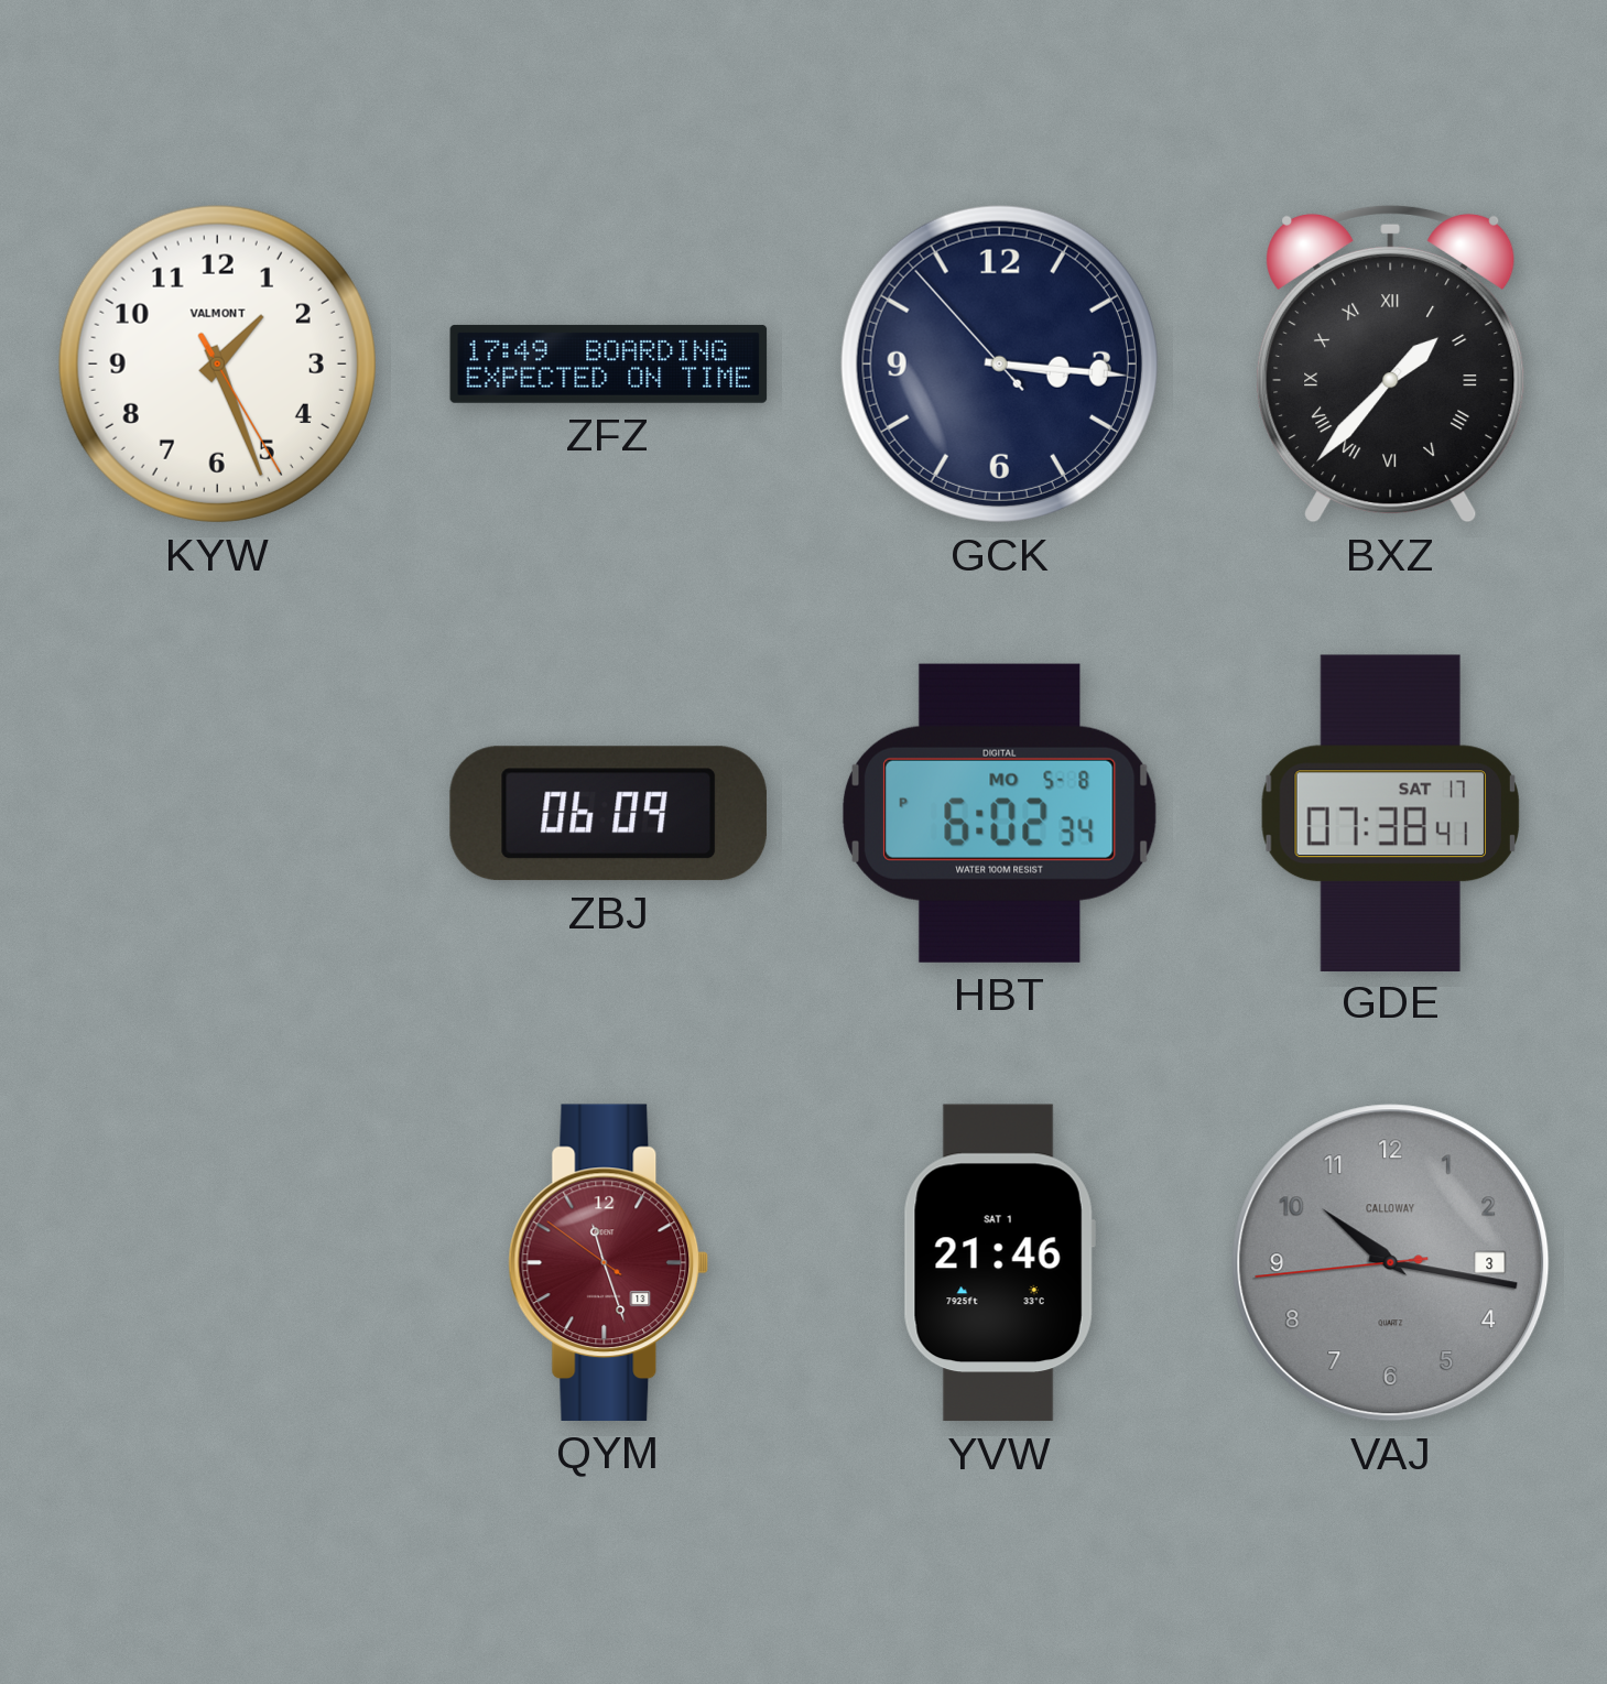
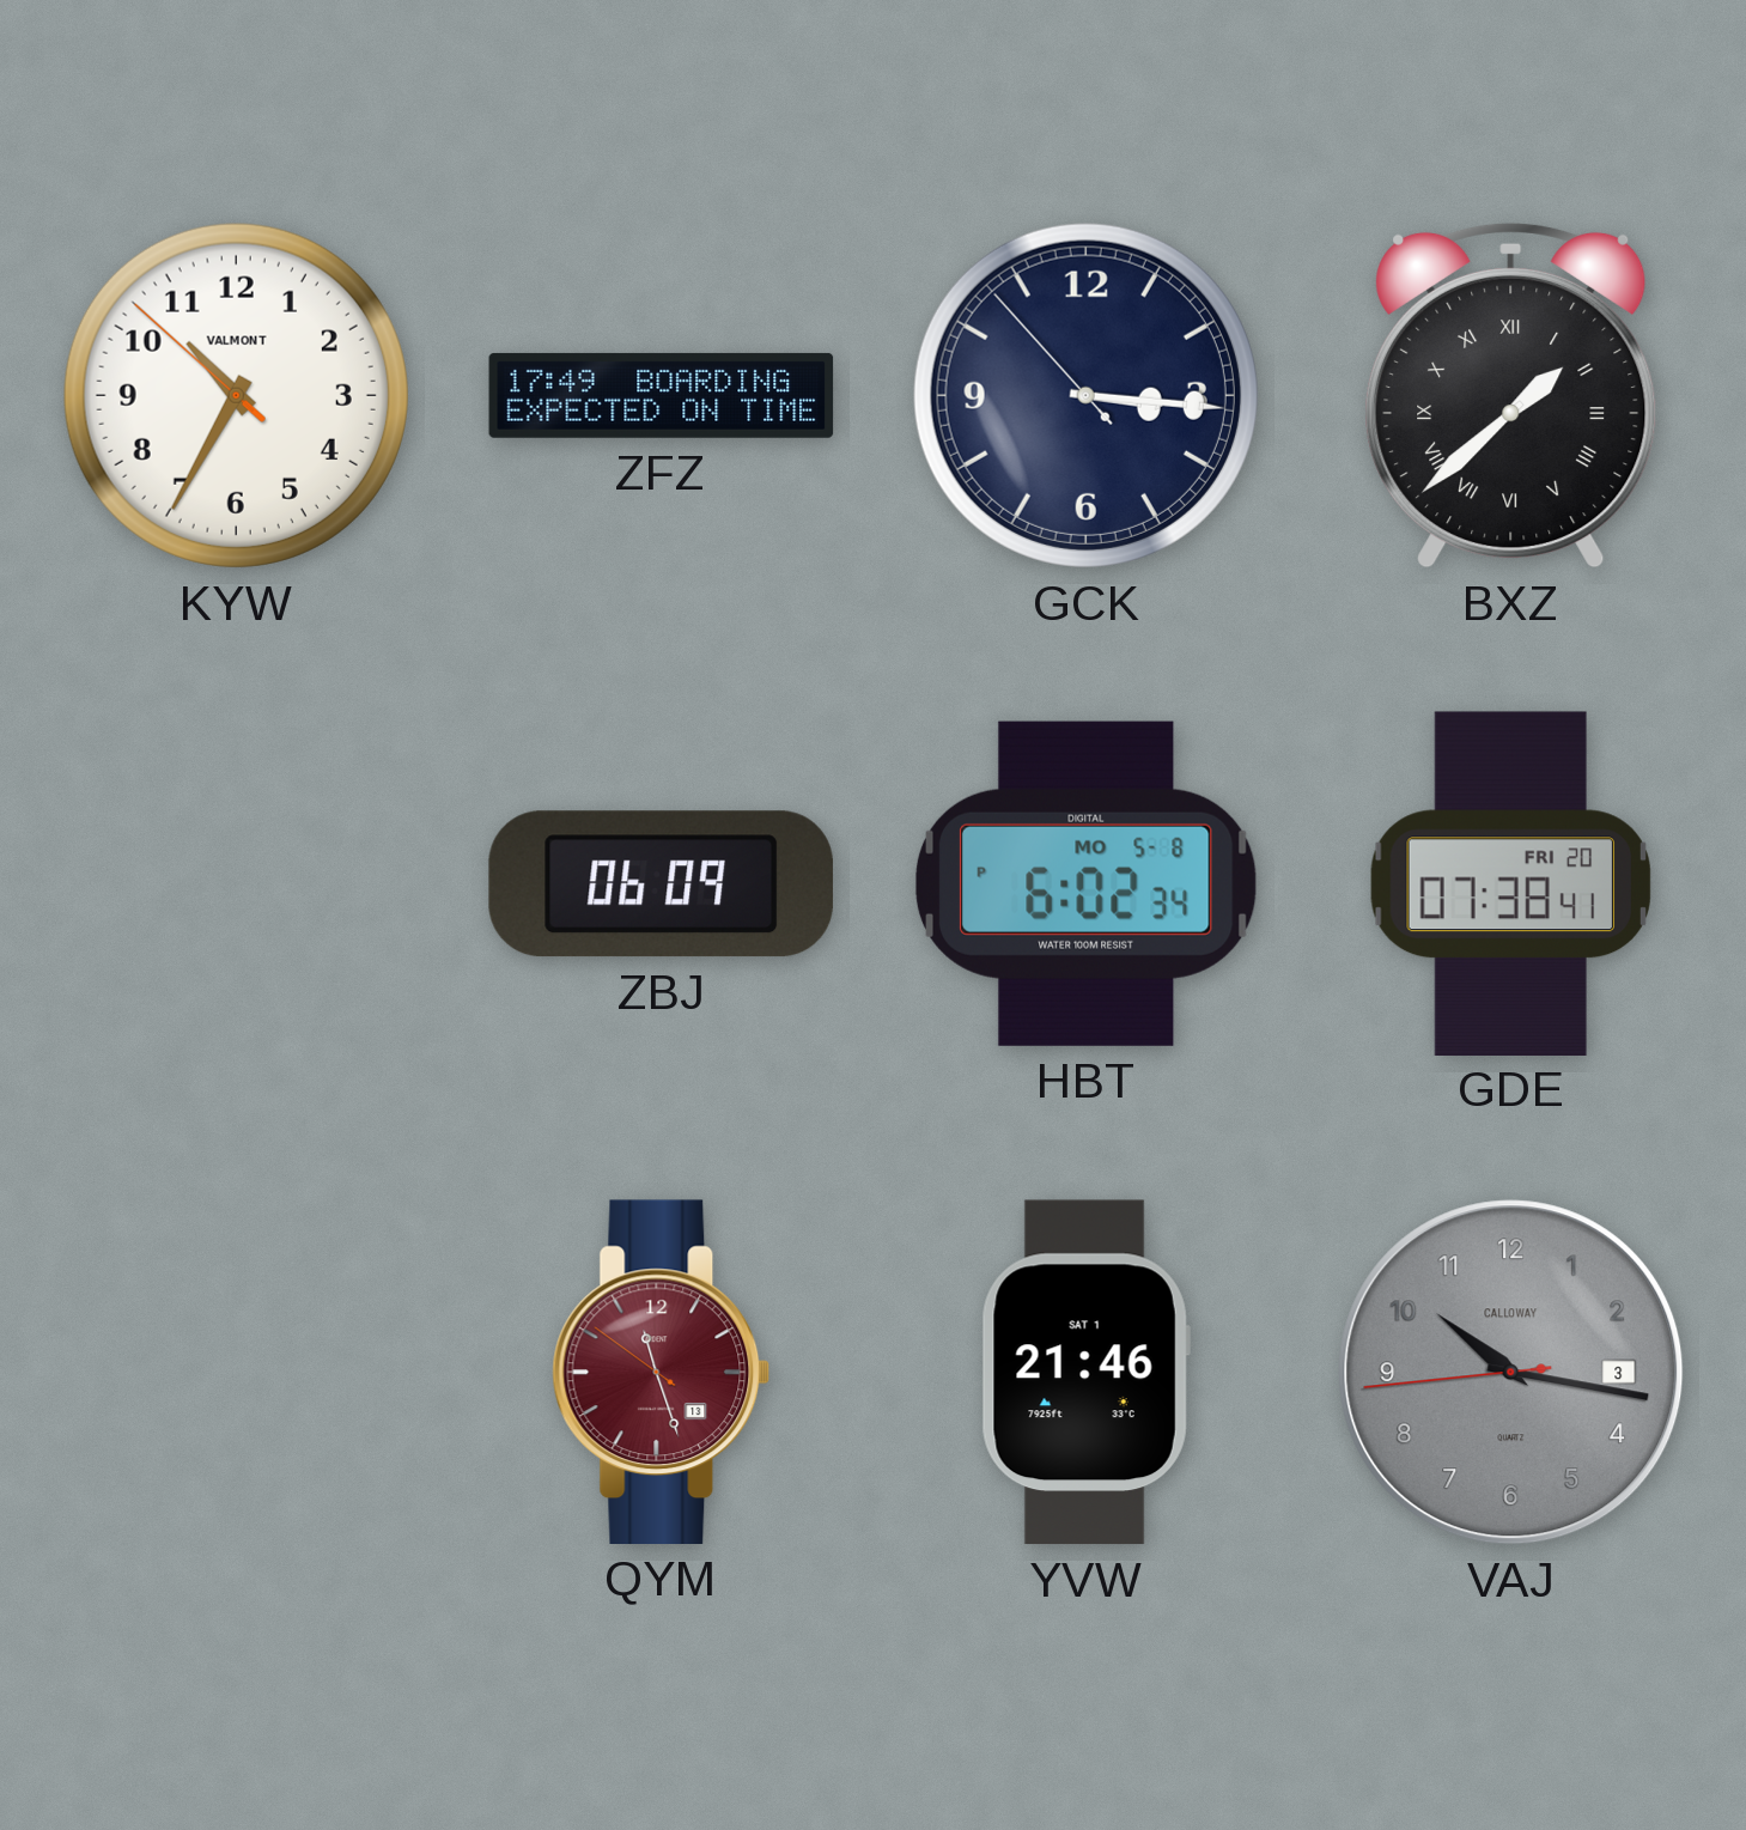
KYW: 1:26 -> 10:34
BXZ: 1:37 -> 1:38
GDE date: SAT 17 -> FRI 20
